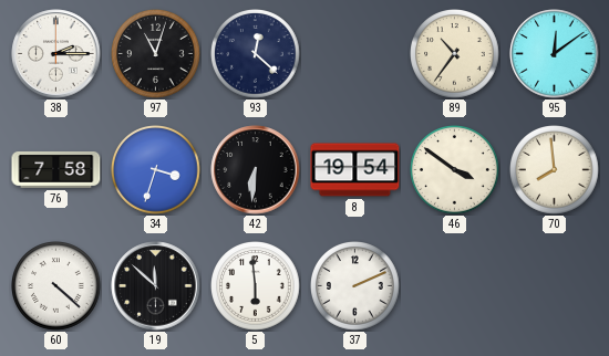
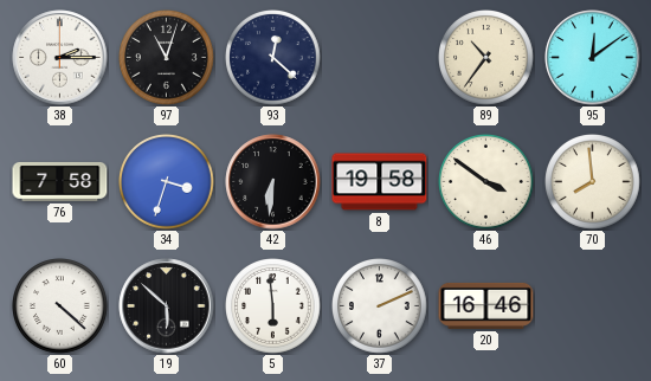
8: 19:54 -> 19:58
19: 11:52 -> 5:52
20: none -> 16:46
